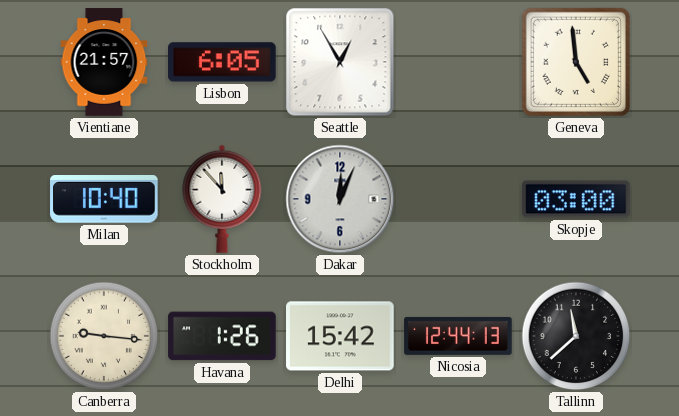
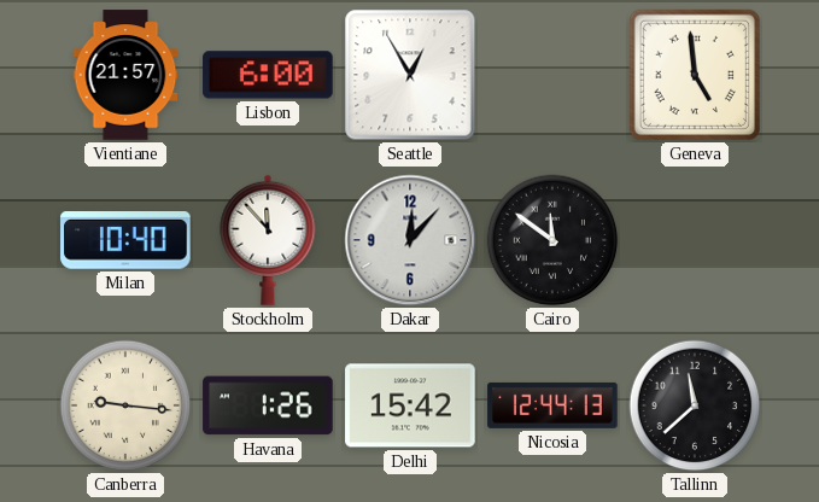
Lisbon: 6:05 -> 6:00
Dakar: 12:04 -> 12:07
Cairo: none -> 11:51
Skopje: 03:00 -> none
